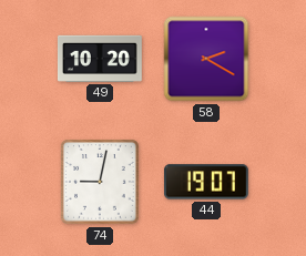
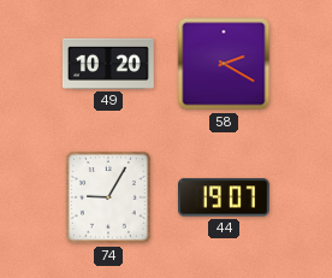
74: 9:02 -> 9:05
